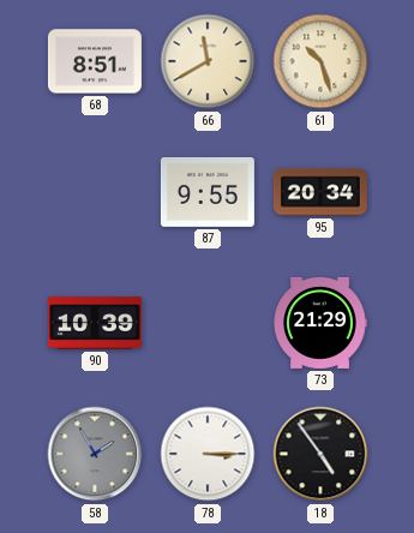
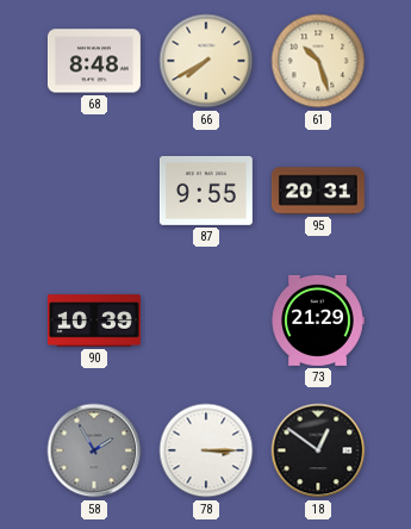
68: 8:51 -> 8:48
66: 11:40 -> 7:40
95: 20:34 -> 20:31
18: 4:54 -> 12:51
